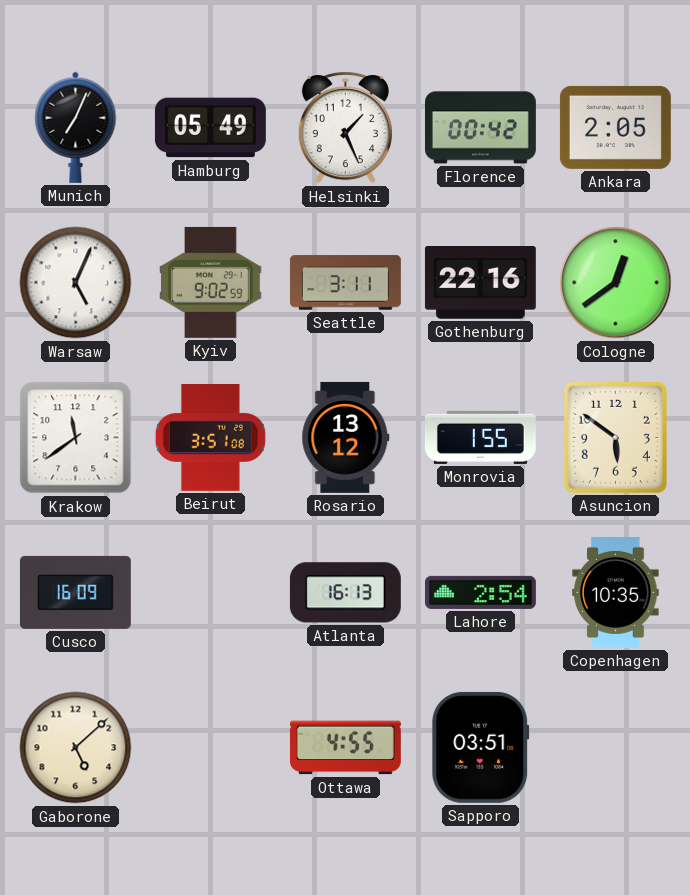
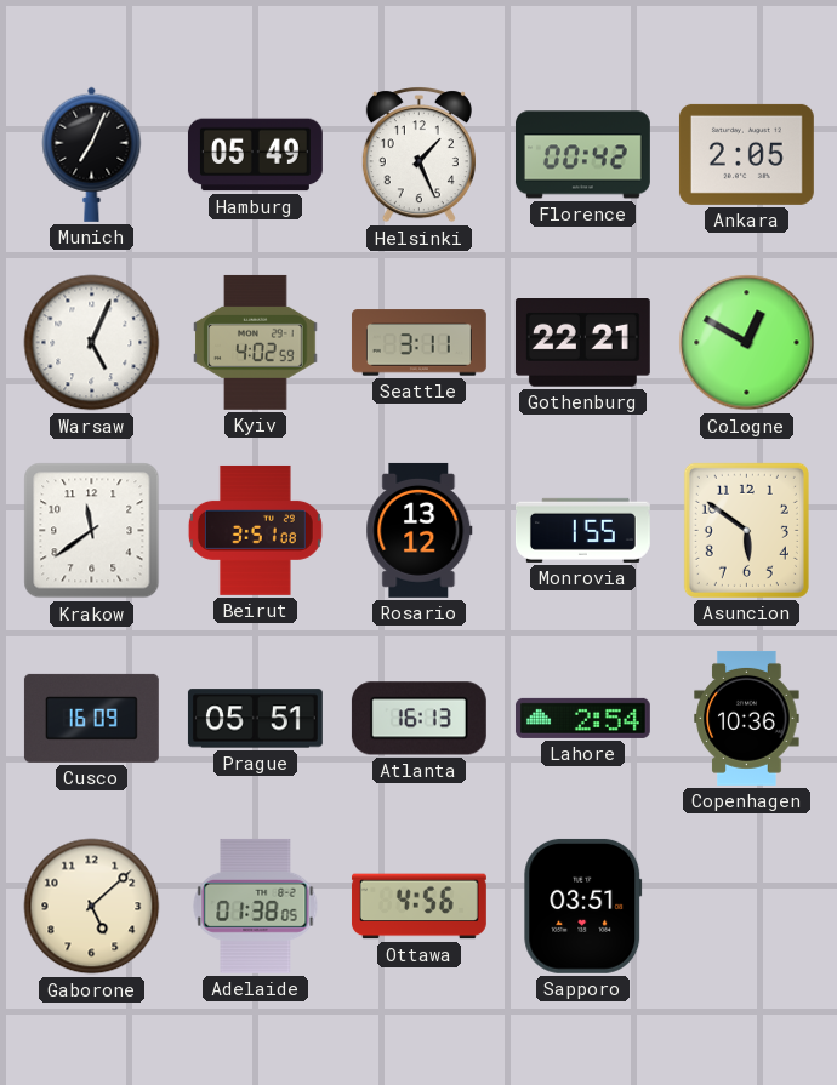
Kyiv: 9:02 -> 4:02
Gothenburg: 22:16 -> 22:21
Cologne: 12:39 -> 12:50
Prague: none -> 05:51
Copenhagen: 10:35 -> 10:36
Adelaide: none -> 01:38
Ottawa: 4:55 -> 4:56
